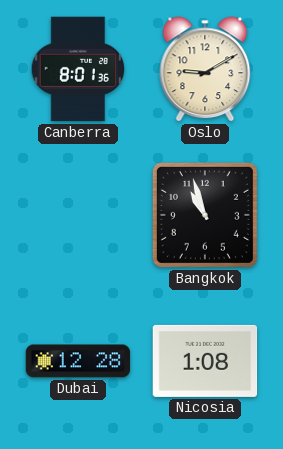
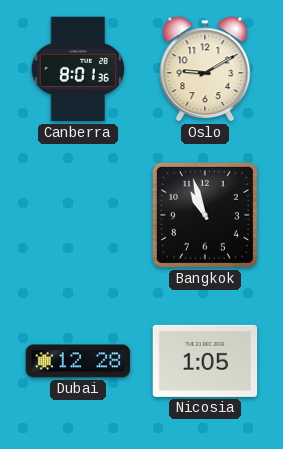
Nicosia: 1:08 -> 1:05
